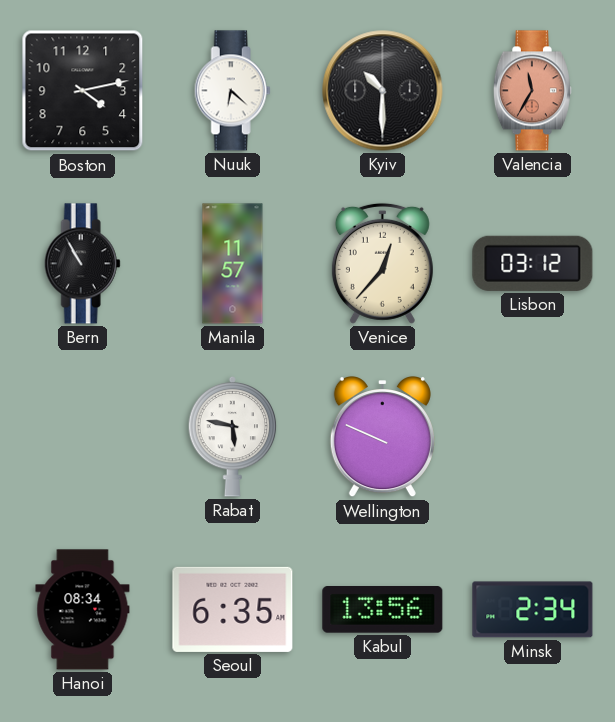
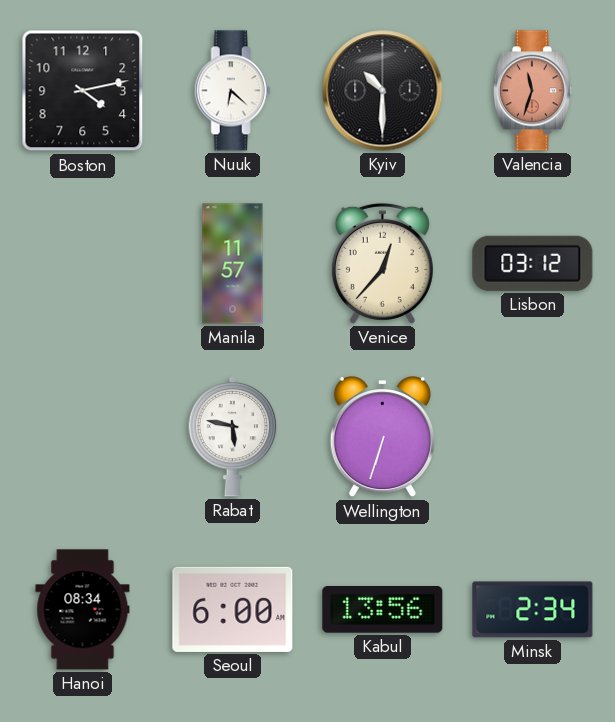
Valencia: 11:35 -> 11:33
Bern: 10:55 -> none
Wellington: 9:49 -> 6:33
Seoul: 6:35 -> 6:00
